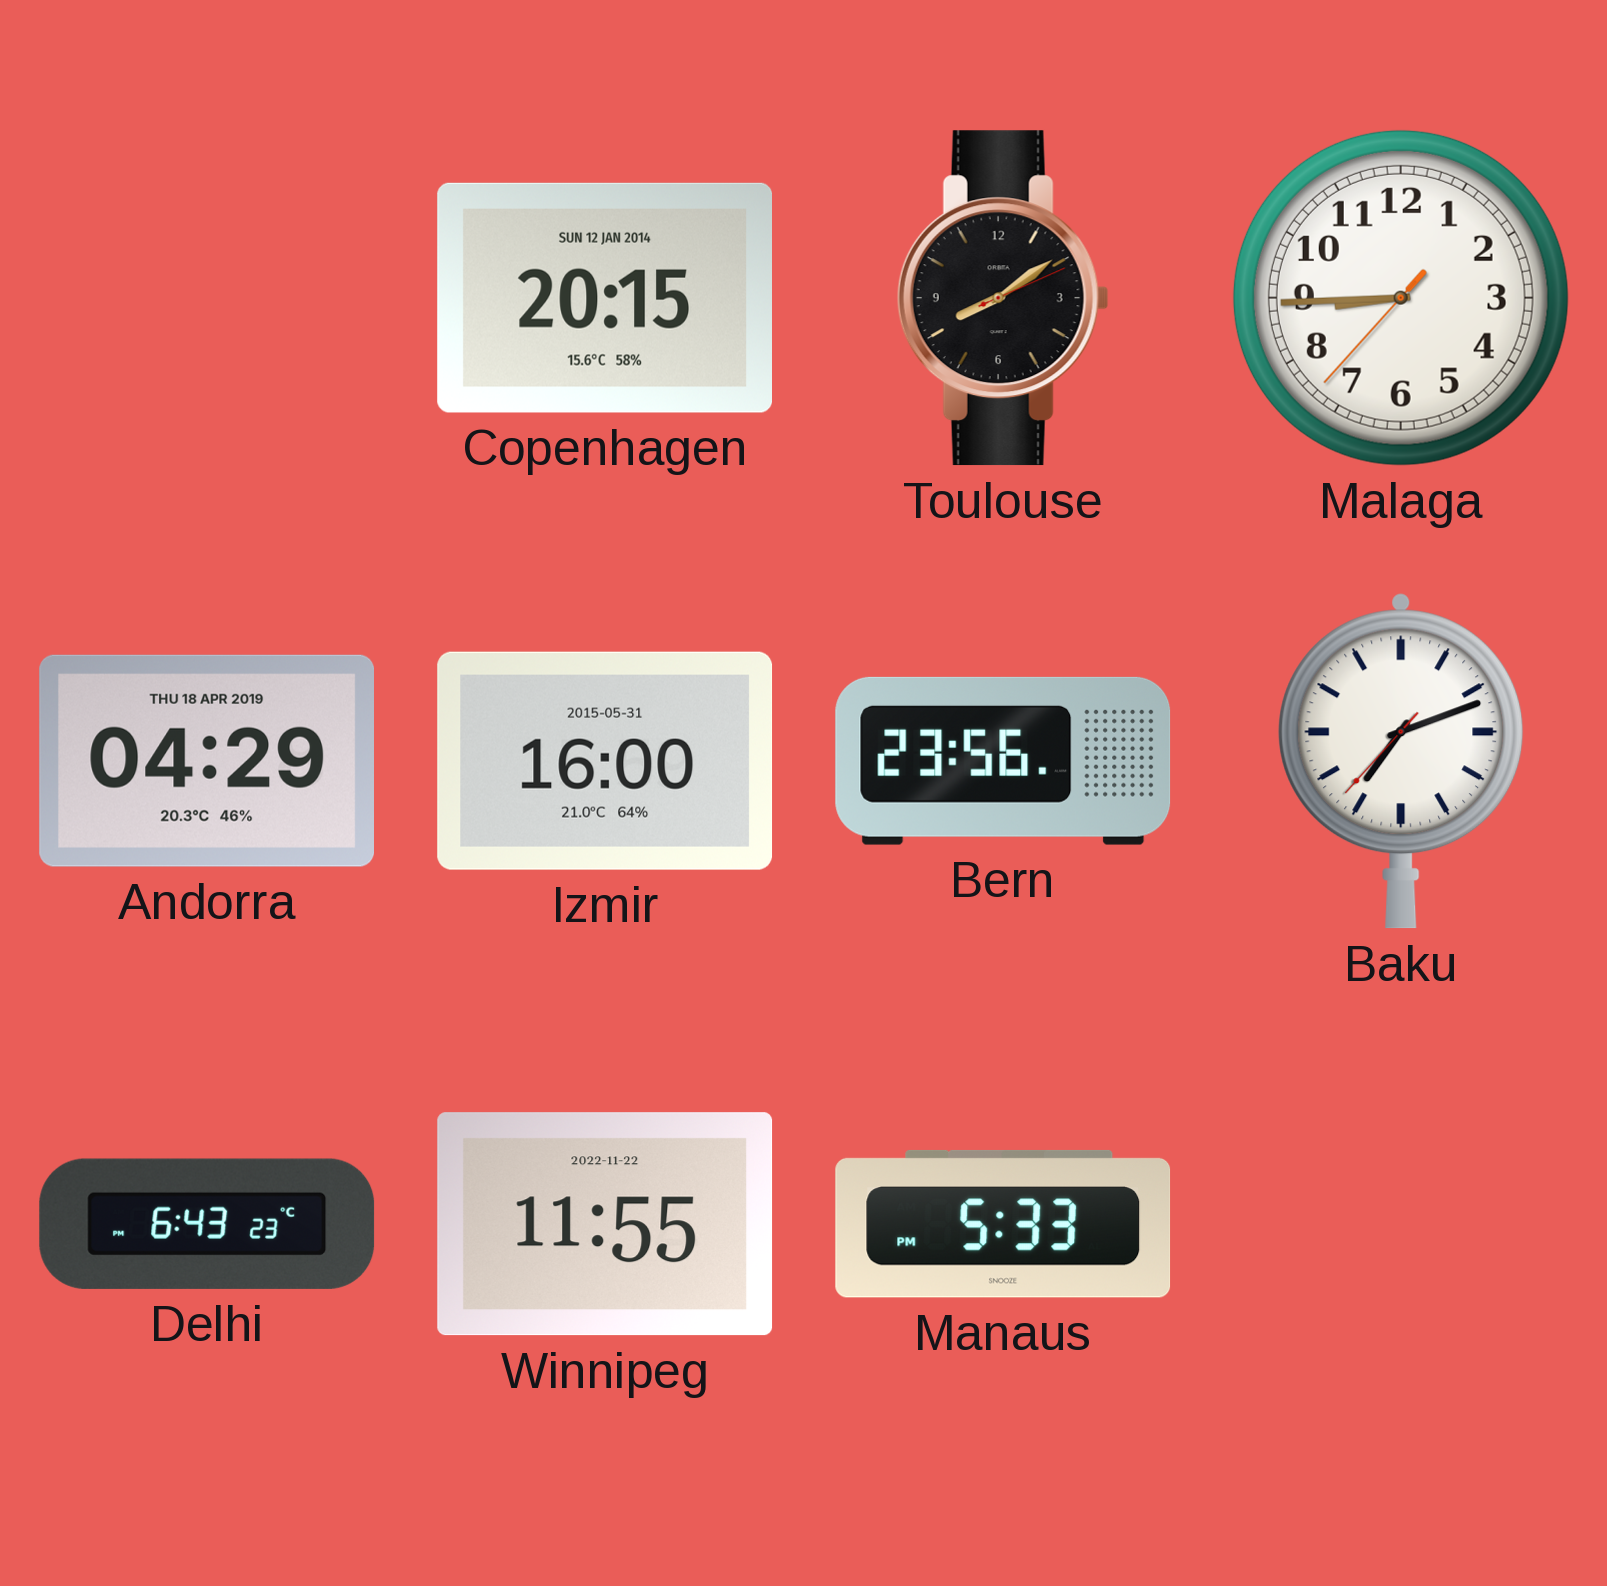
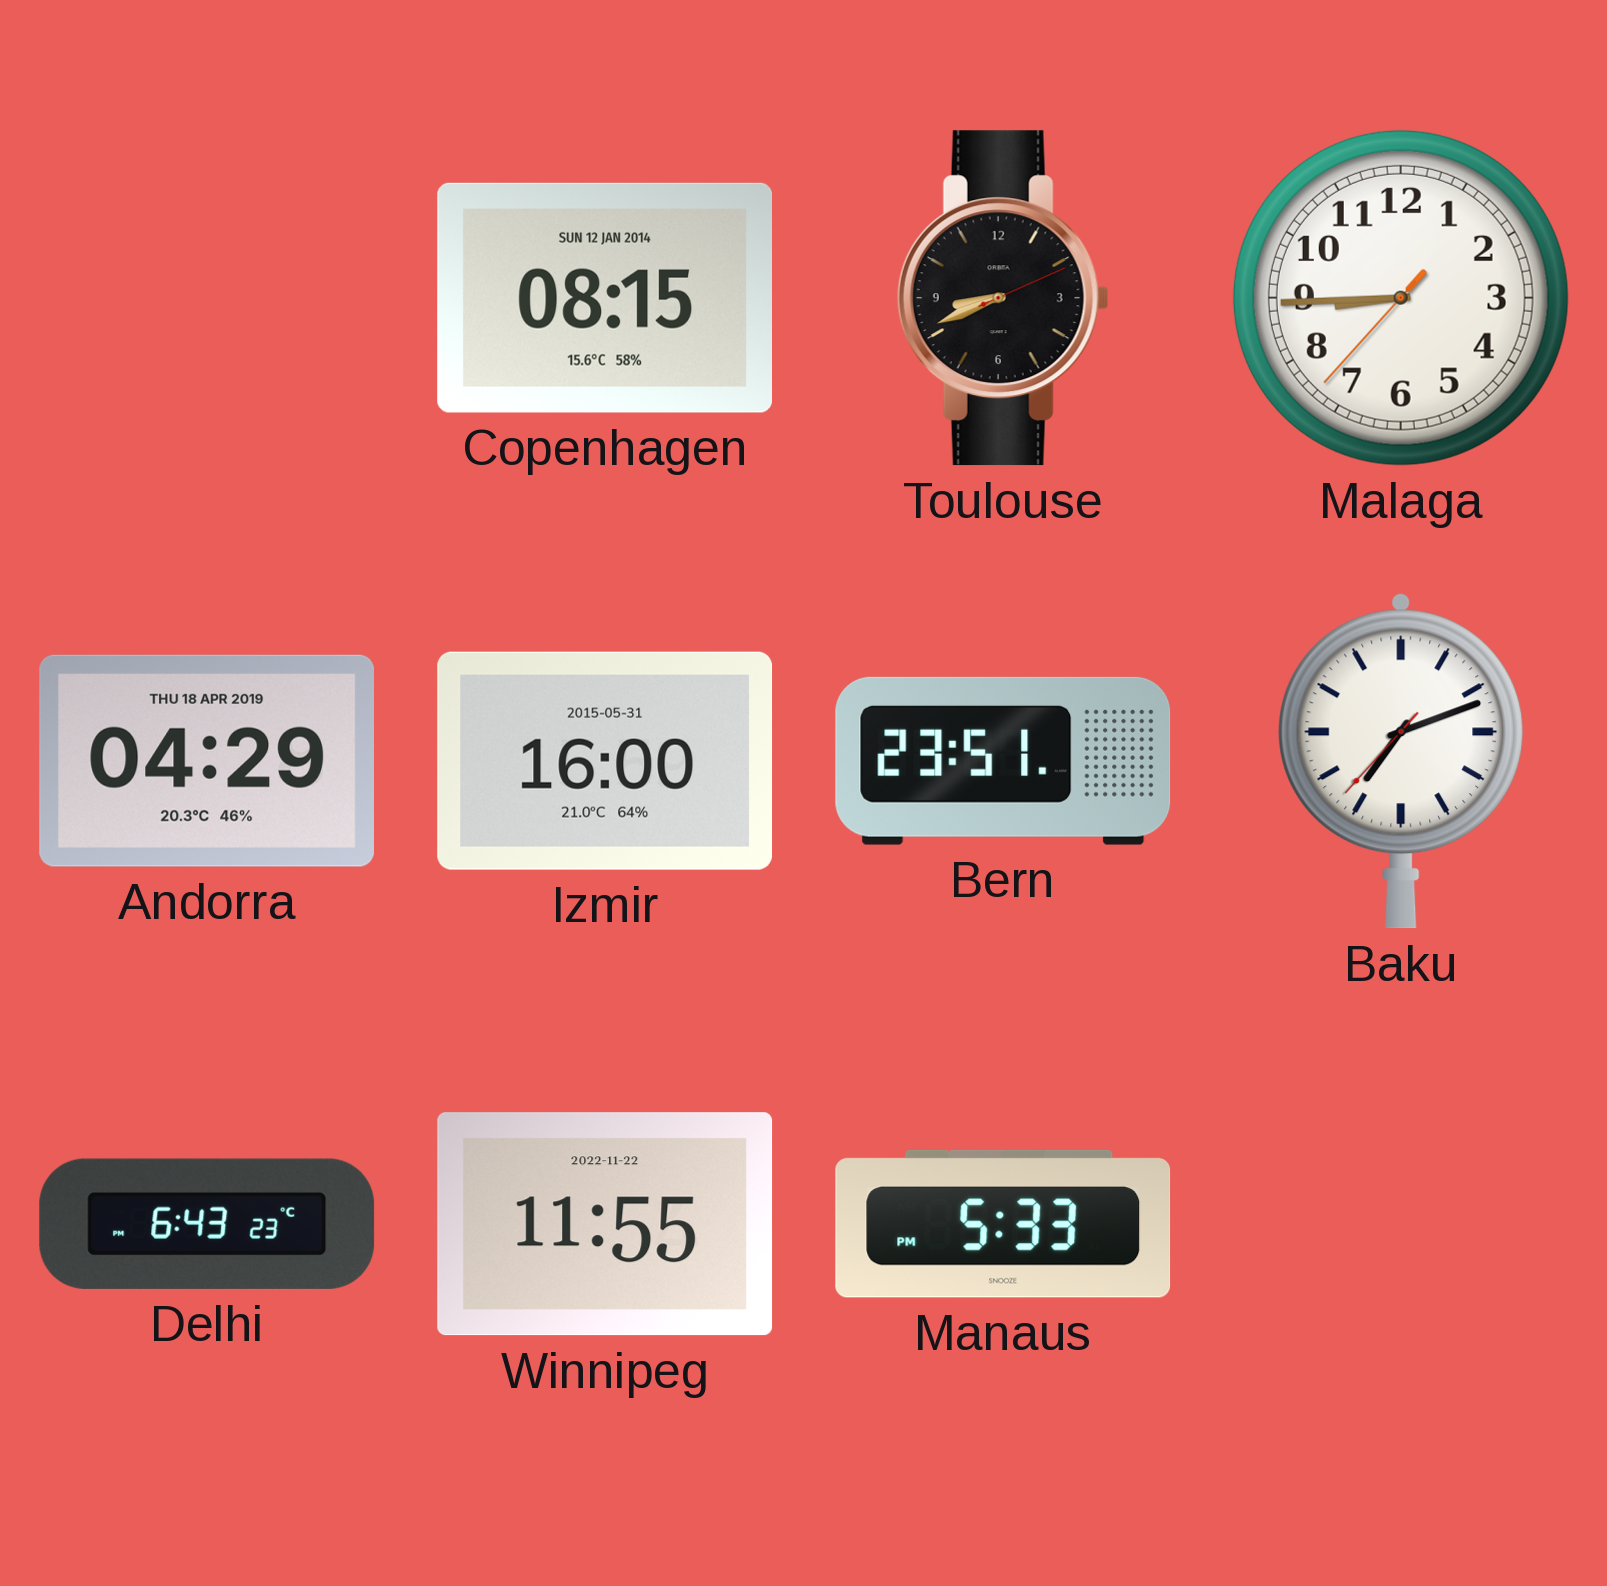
Copenhagen: 20:15 -> 08:15
Toulouse: 8:09 -> 8:41
Bern: 23:56 -> 23:51
